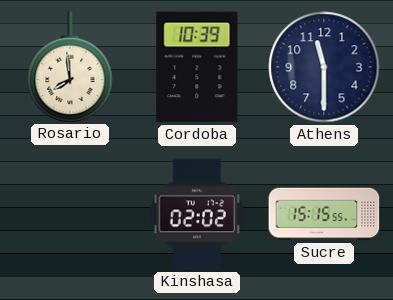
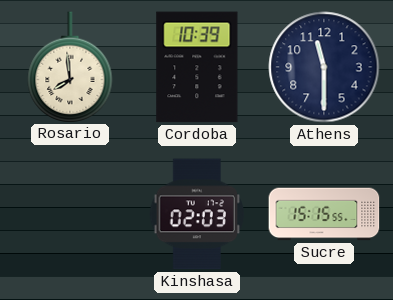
Kinshasa: 02:02 -> 02:03
